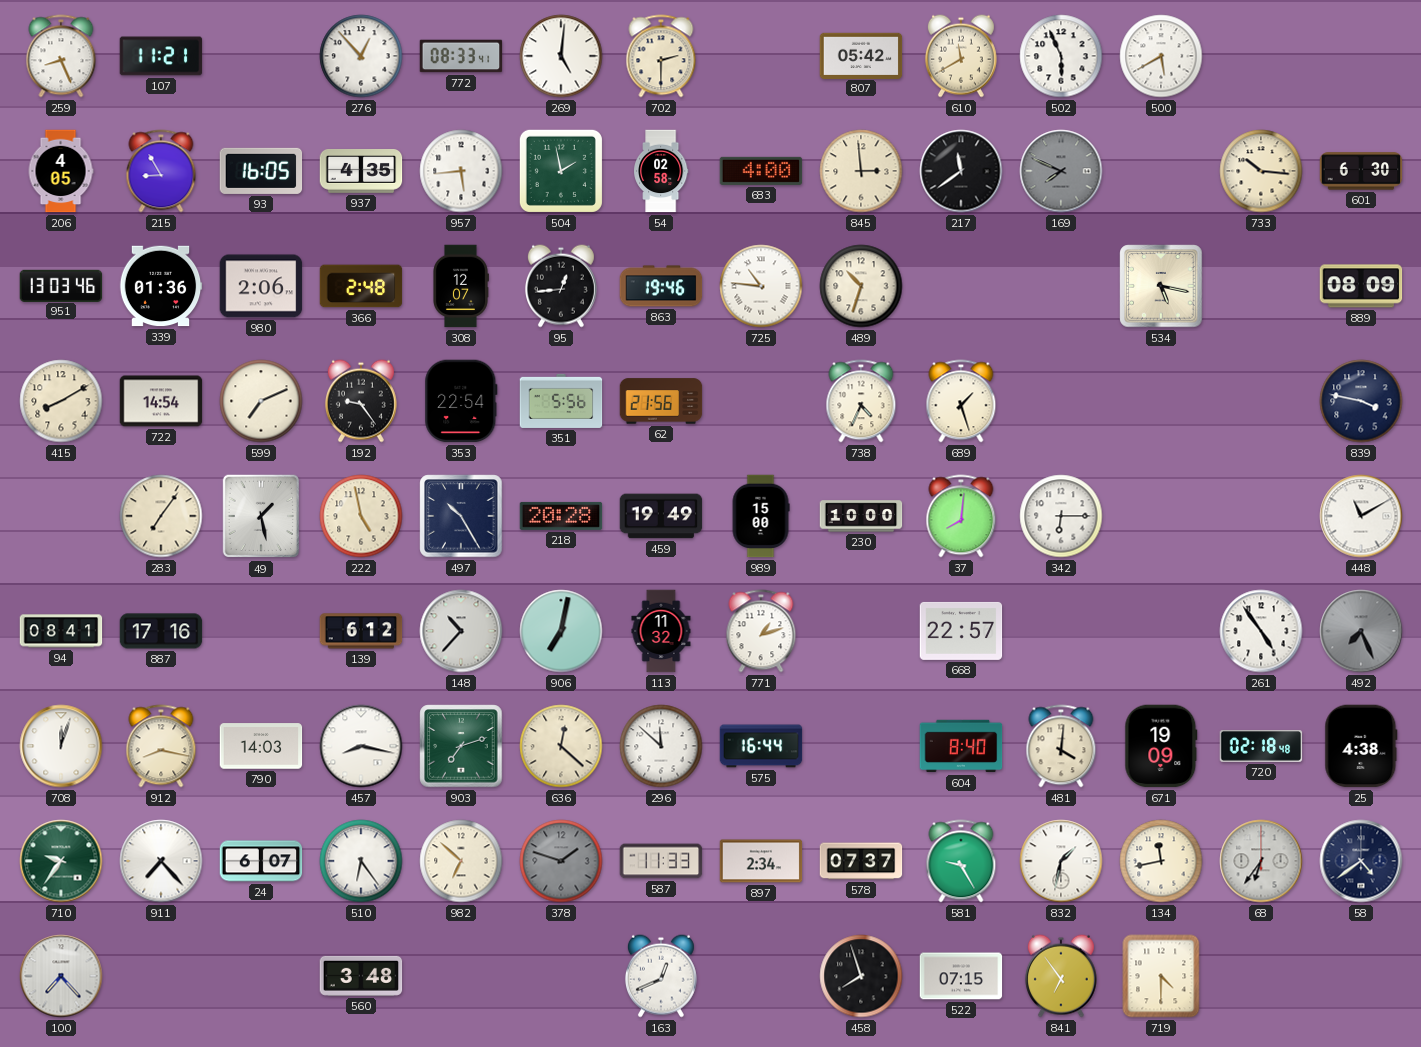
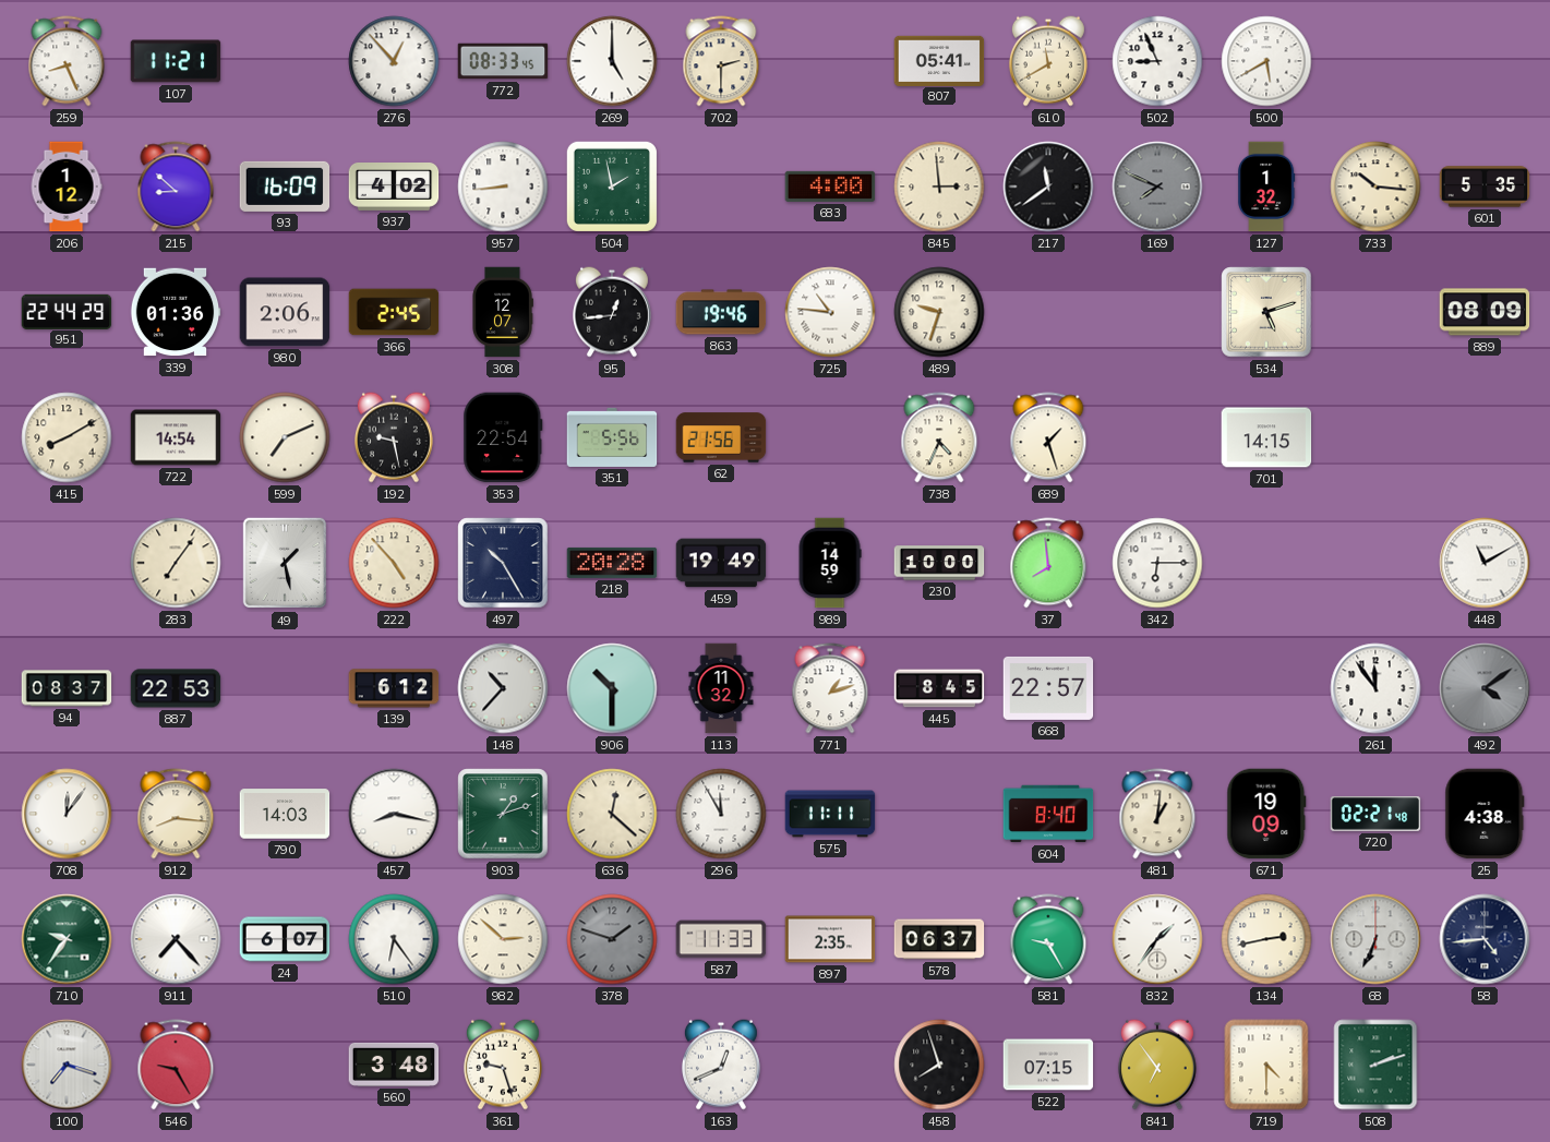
772: 08:33:41 -> 08:33:45
269: 5:01 -> 5:00
807: 05:42 -> 05:41
502: 5:56 -> 8:56
206: 4:05 -> 1:12
215: 8:55 -> 8:52
93: 16:05 -> 16:09
937: 4:35 -> 4:02
957: 5:44 -> 8:44
54: 02:58 -> none
127: none -> 1:32
601: 6:30 -> 5:35
951: 13:03 -> 22:44
366: 2:48 -> 2:45
489: 10:33 -> 9:33
534: 5:17 -> 5:12
192: 9:24 -> 9:28
701: none -> 14:15
839: 3:47 -> none
222: 4:58 -> 4:53
989: 15:00 -> 14:59
37: 8:01 -> 7:59
94: 08:41 -> 08:37
887: 17:16 -> 22:53
906: 7:02 -> 10:30
445: none -> 8:45
261: 4:54 -> 11:54
492: 7:26 -> 4:09
708: 12:03 -> 12:06
912: 8:17 -> 8:16
903: 7:12 -> 1:12
296: 11:52 -> 11:55
575: 16:44 -> 11:11
481: 4:01 -> 1:01
720: 02:18 -> 02:21
982: 6:52 -> 2:52
897: 2:34 -> 2:35
578: 07:37 -> 06:37
832: 1:32 -> 1:36
134: 11:43 -> 2:43
68: 6:36 -> 6:34
58: 4:39 -> 4:44
100: 7:23 -> 7:18
546: none -> 9:25
361: none -> 9:27
508: none -> 2:12
